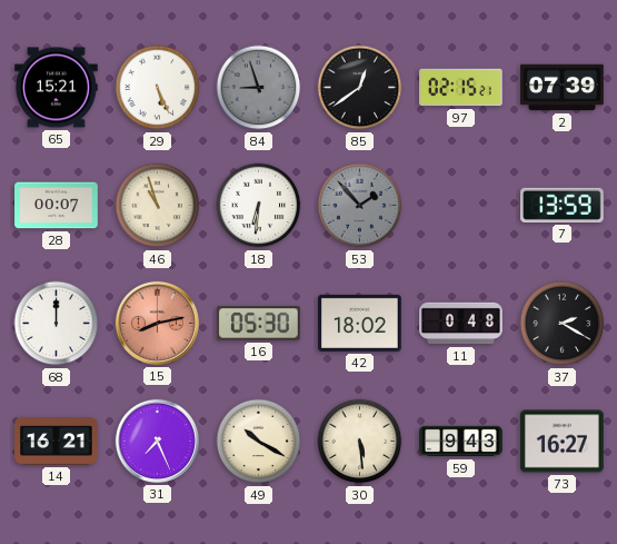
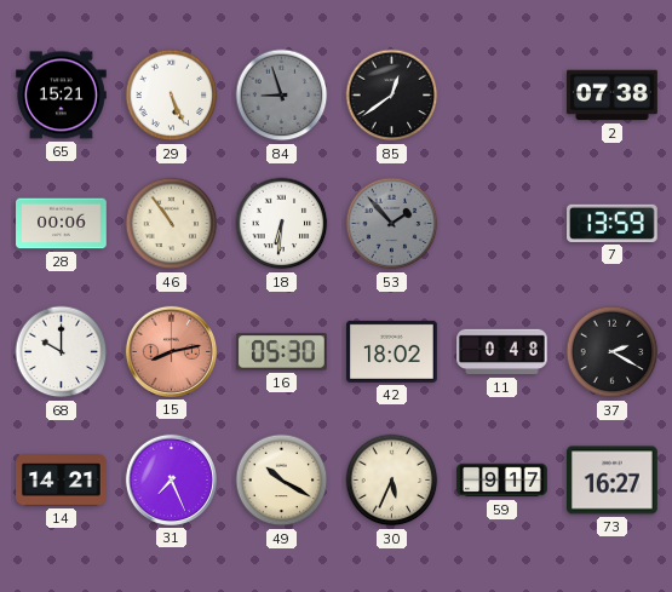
97: 02:15 -> none
2: 07:39 -> 07:38
28: 00:07 -> 00:06
46: 10:57 -> 10:54
68: 12:00 -> 10:00
14: 16:21 -> 14:21
30: 5:29 -> 5:34
59: 9:43 -> 9:17
